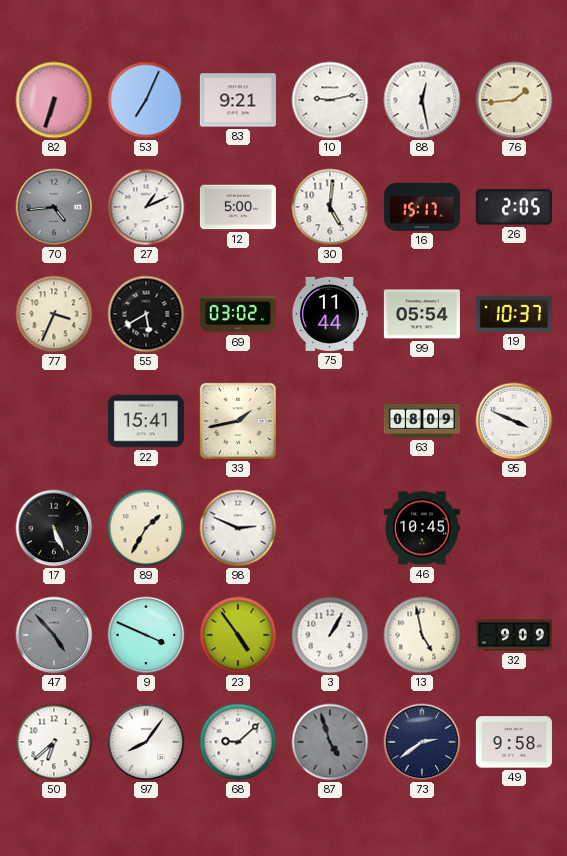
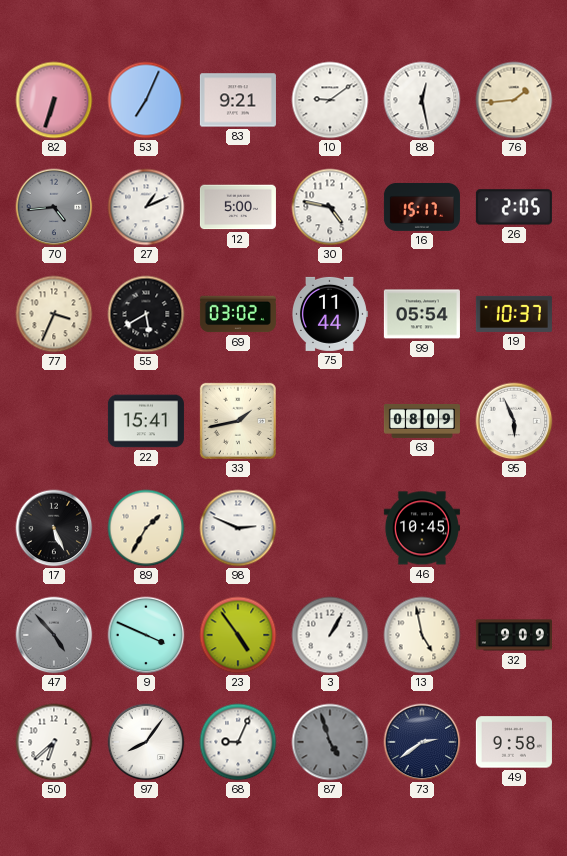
10: 9:13 -> 9:09
30: 5:01 -> 4:47
95: 3:49 -> 5:56
68: 9:08 -> 9:04
